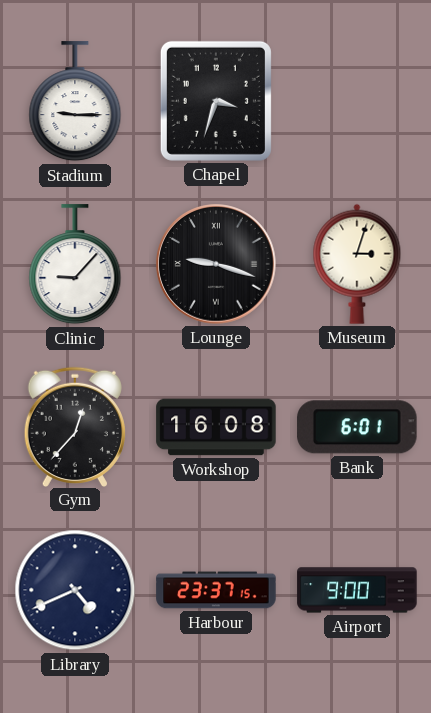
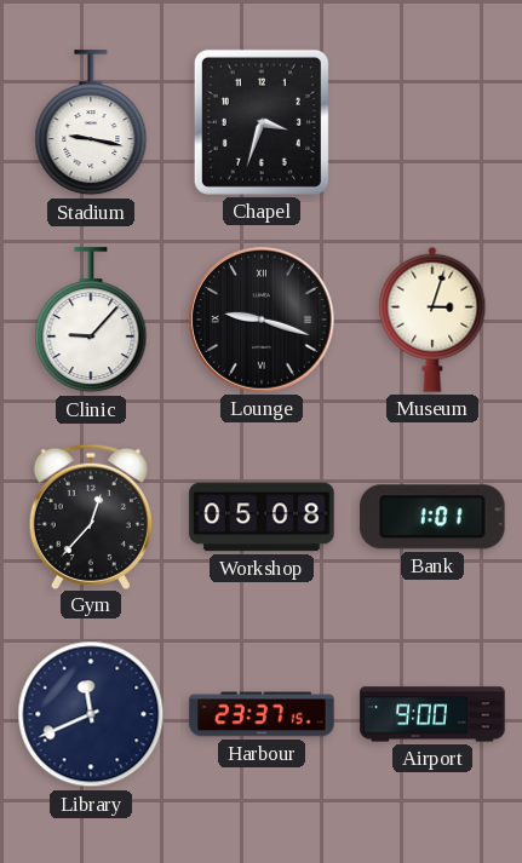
Stadium: 9:15 -> 9:17
Workshop: 16:08 -> 05:08
Bank: 6:01 -> 1:01
Library: 4:41 -> 11:41
